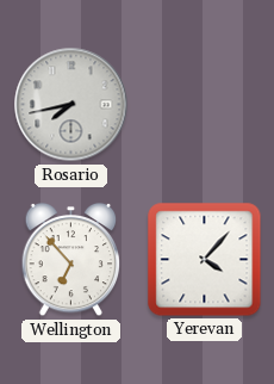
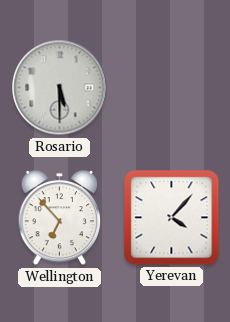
Rosario: 7:43 -> 5:30
